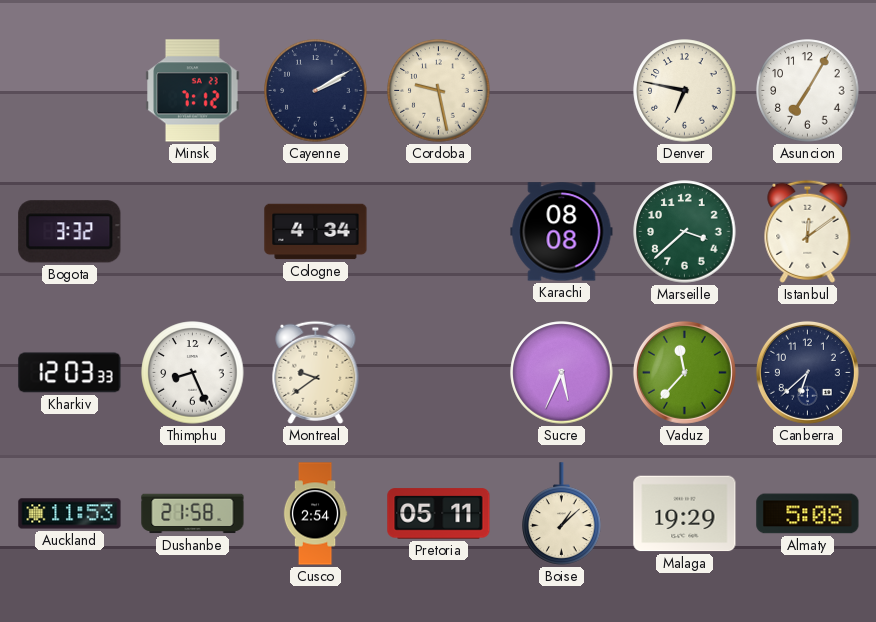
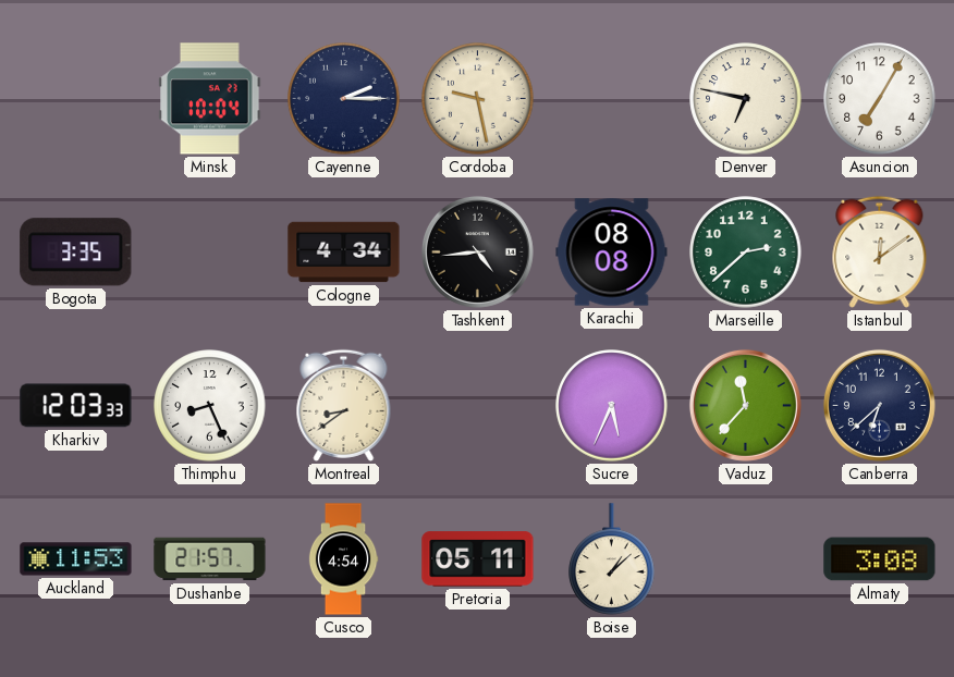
Minsk: 7:12 -> 10:04
Cayenne: 2:10 -> 2:15
Bogota: 3:32 -> 3:35
Tashkent: none -> 4:44
Marseille: 3:38 -> 2:38
Montreal: 9:39 -> 8:39
Dushanbe: 21:58 -> 21:57
Cusco: 2:54 -> 4:54
Malaga: 19:29 -> none
Almaty: 5:08 -> 3:08
